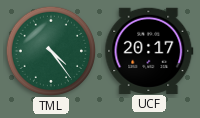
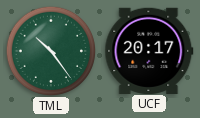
TML: 4:24 -> 10:24
